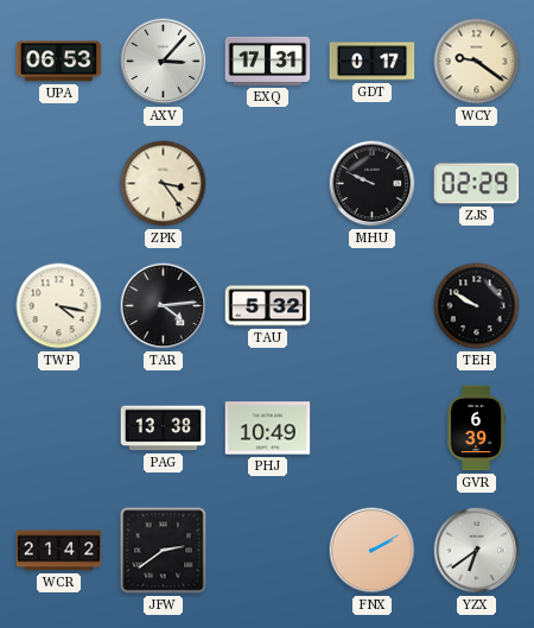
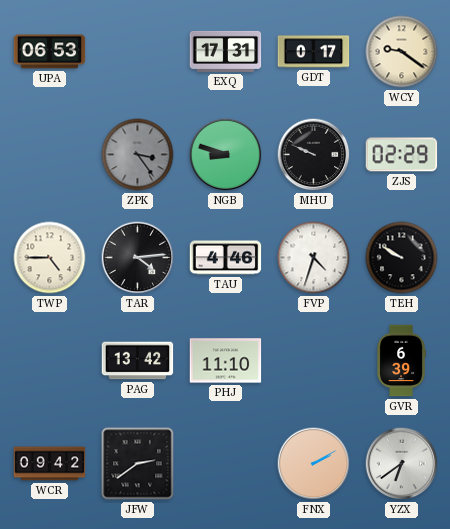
AXV: 3:07 -> none
ZPK dial: cream -> grey
NGB: none -> 8:48
TWP: 4:17 -> 4:45
TAU: 5:32 -> 4:46
FVP: none -> 4:33
PAG: 13:38 -> 13:42
PHJ: 10:49 -> 11:10
WCR: 21:42 -> 09:42
